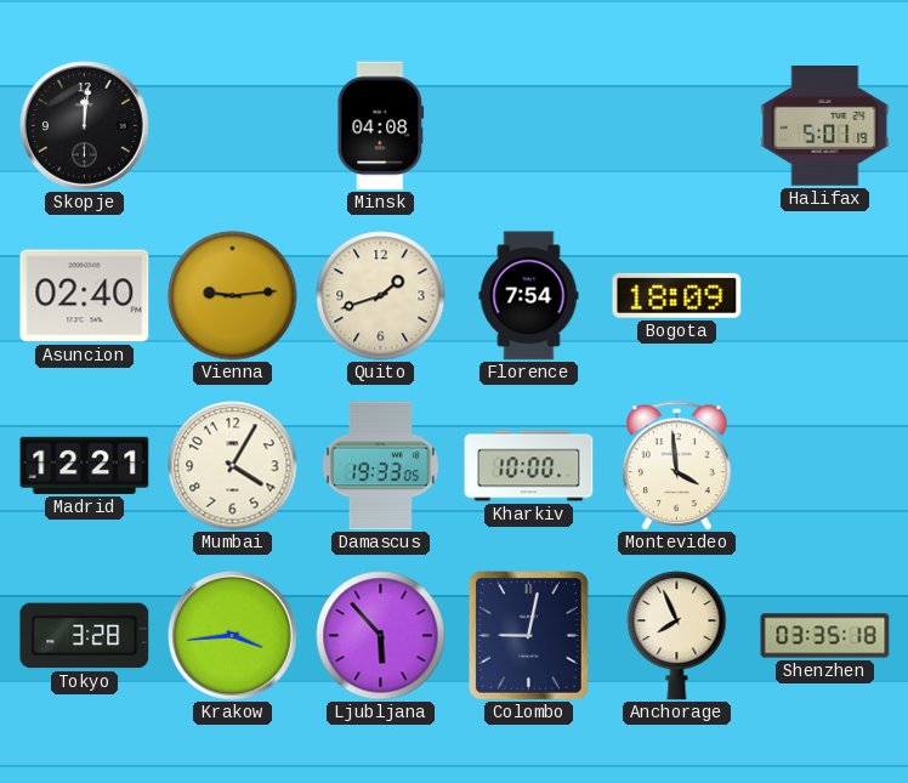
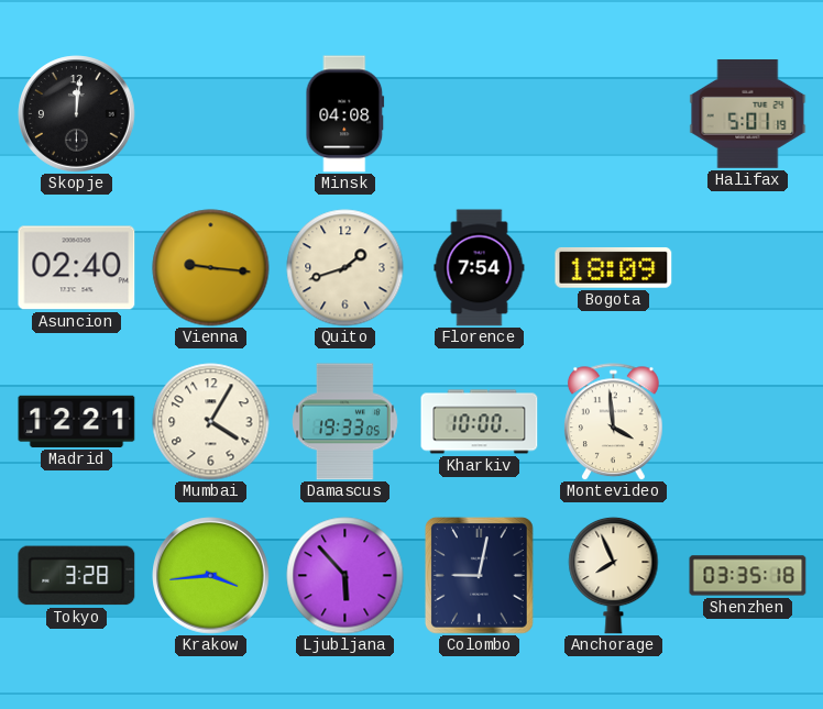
Vienna: 9:14 -> 9:16
